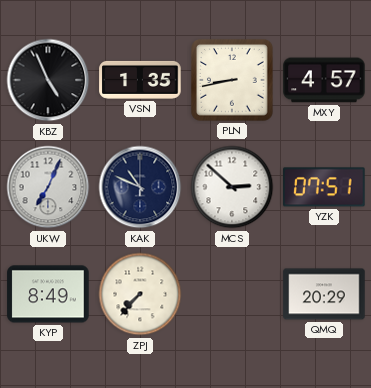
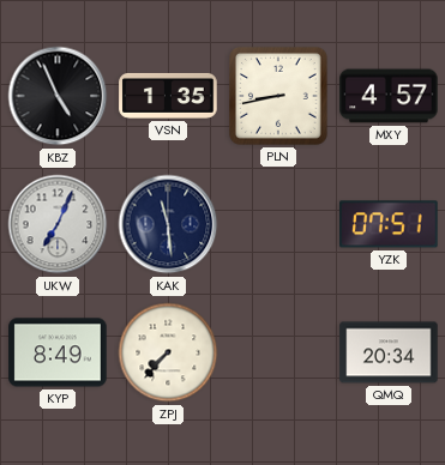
KAK: 10:49 -> 11:29
MCS: 2:52 -> none
QMQ: 20:29 -> 20:34
